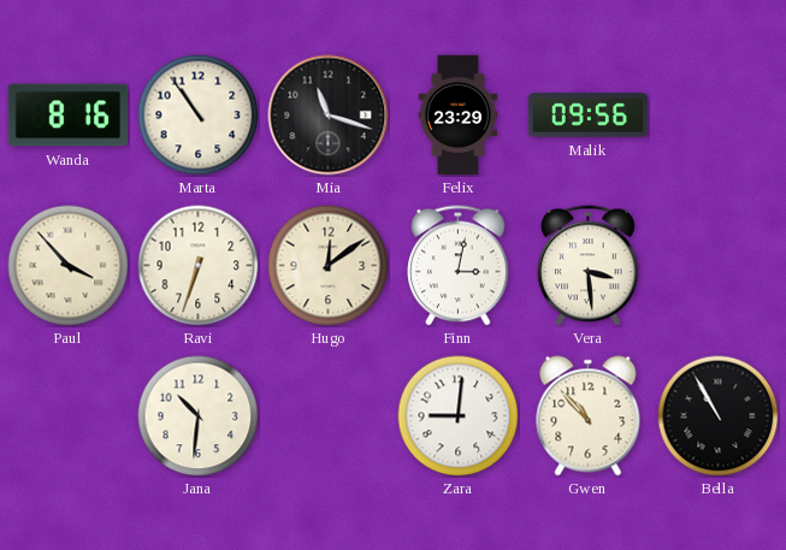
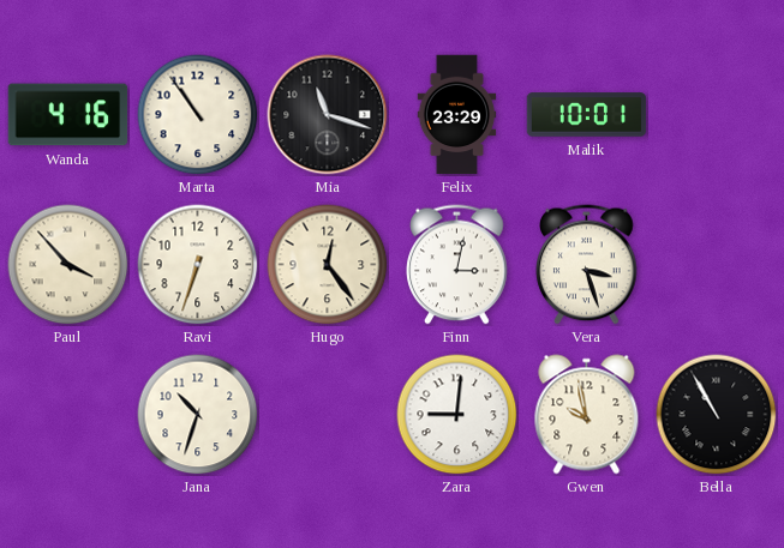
Wanda: 8:16 -> 4:16
Malik: 09:56 -> 10:01
Hugo: 12:09 -> 12:24
Vera: 3:29 -> 3:27
Jana: 10:31 -> 10:33
Gwen: 10:53 -> 9:58
